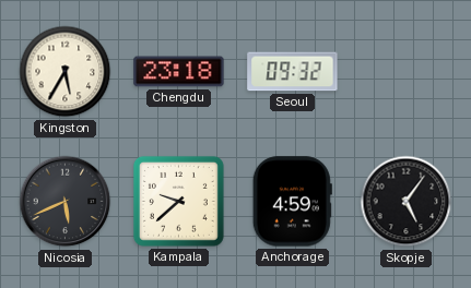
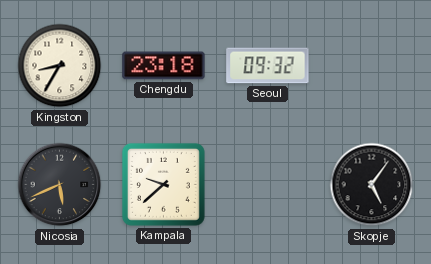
Kingston: 5:35 -> 8:35
Anchorage: 4:59 -> none
